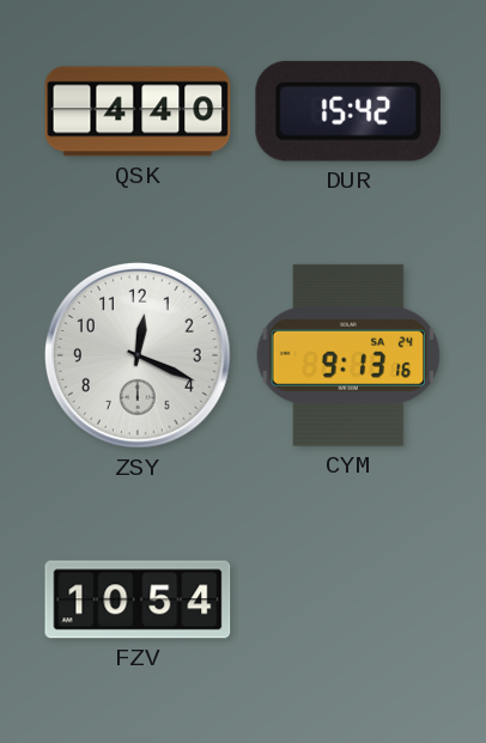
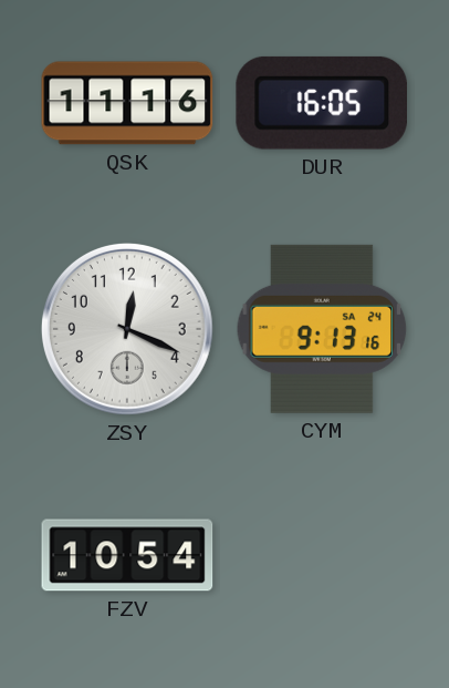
QSK: 4:40 -> 11:16
DUR: 15:42 -> 16:05
